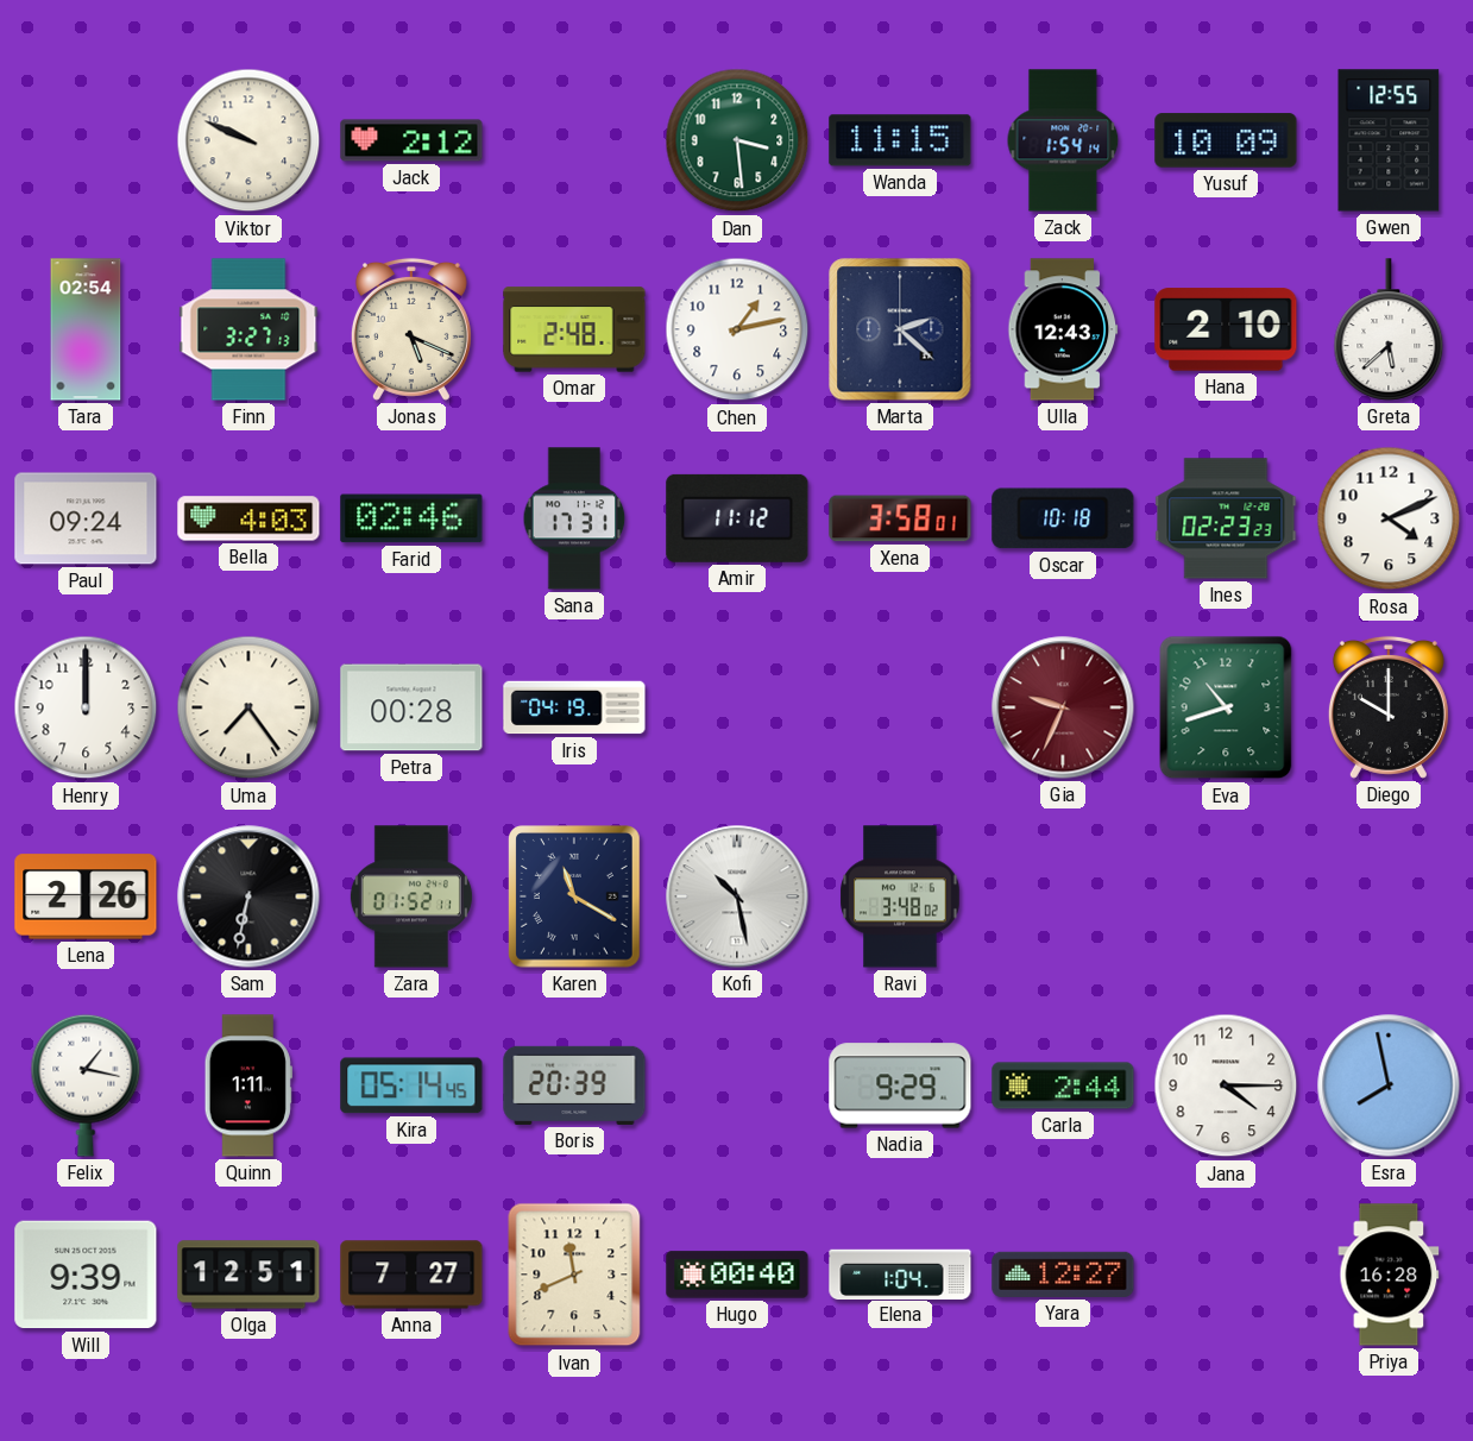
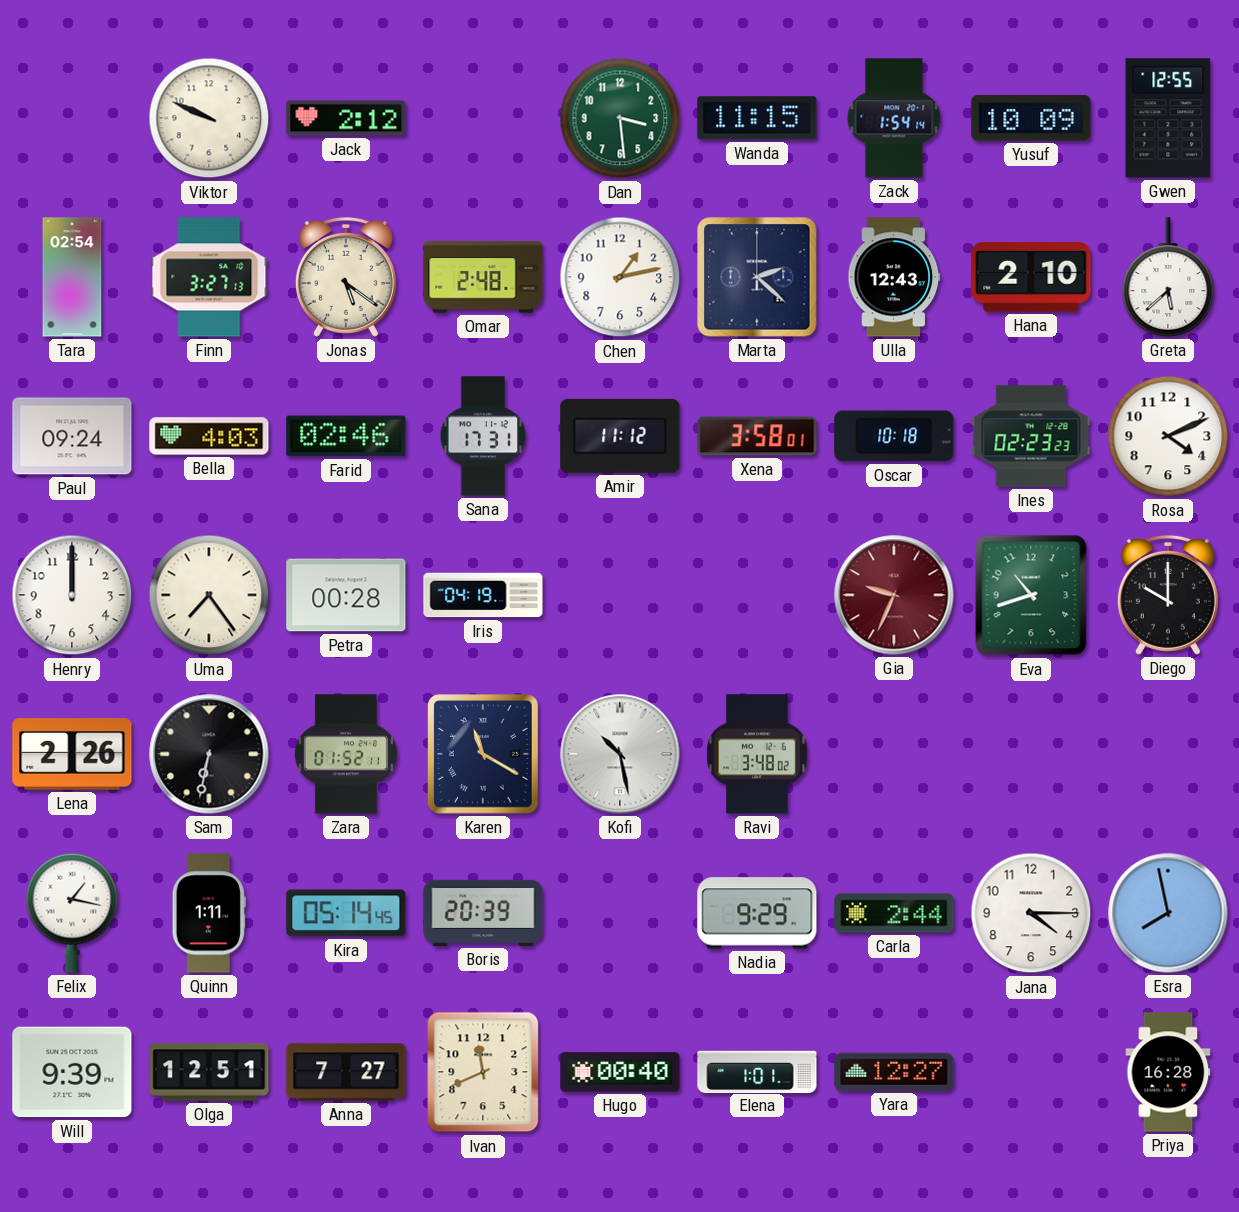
Jonas: 5:19 -> 5:21
Elena: 1:04 -> 1:01
